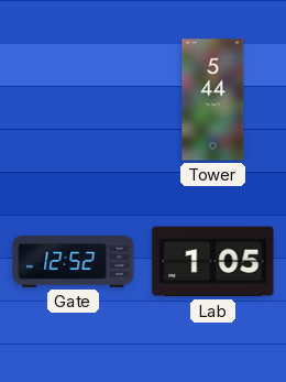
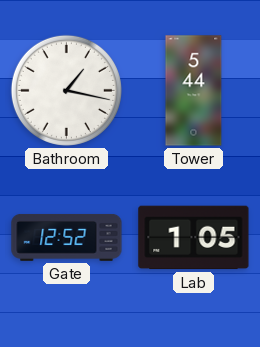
Bathroom: none -> 1:17
